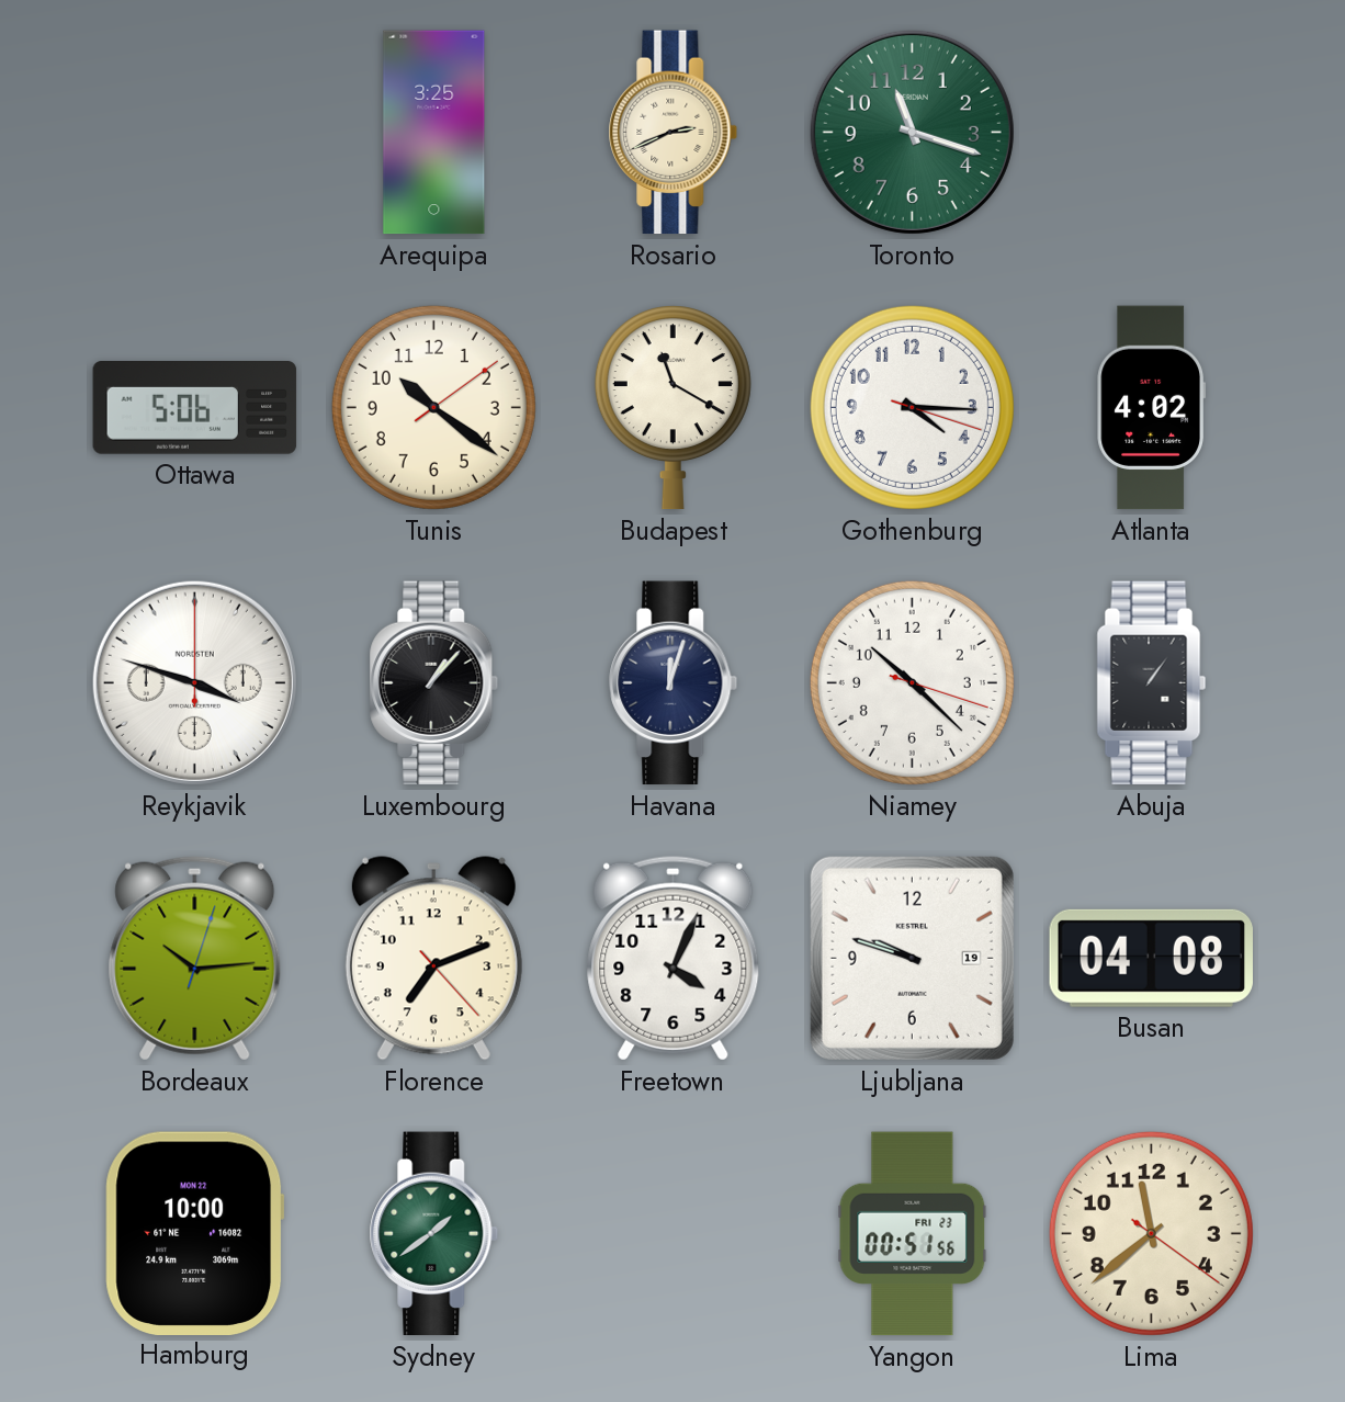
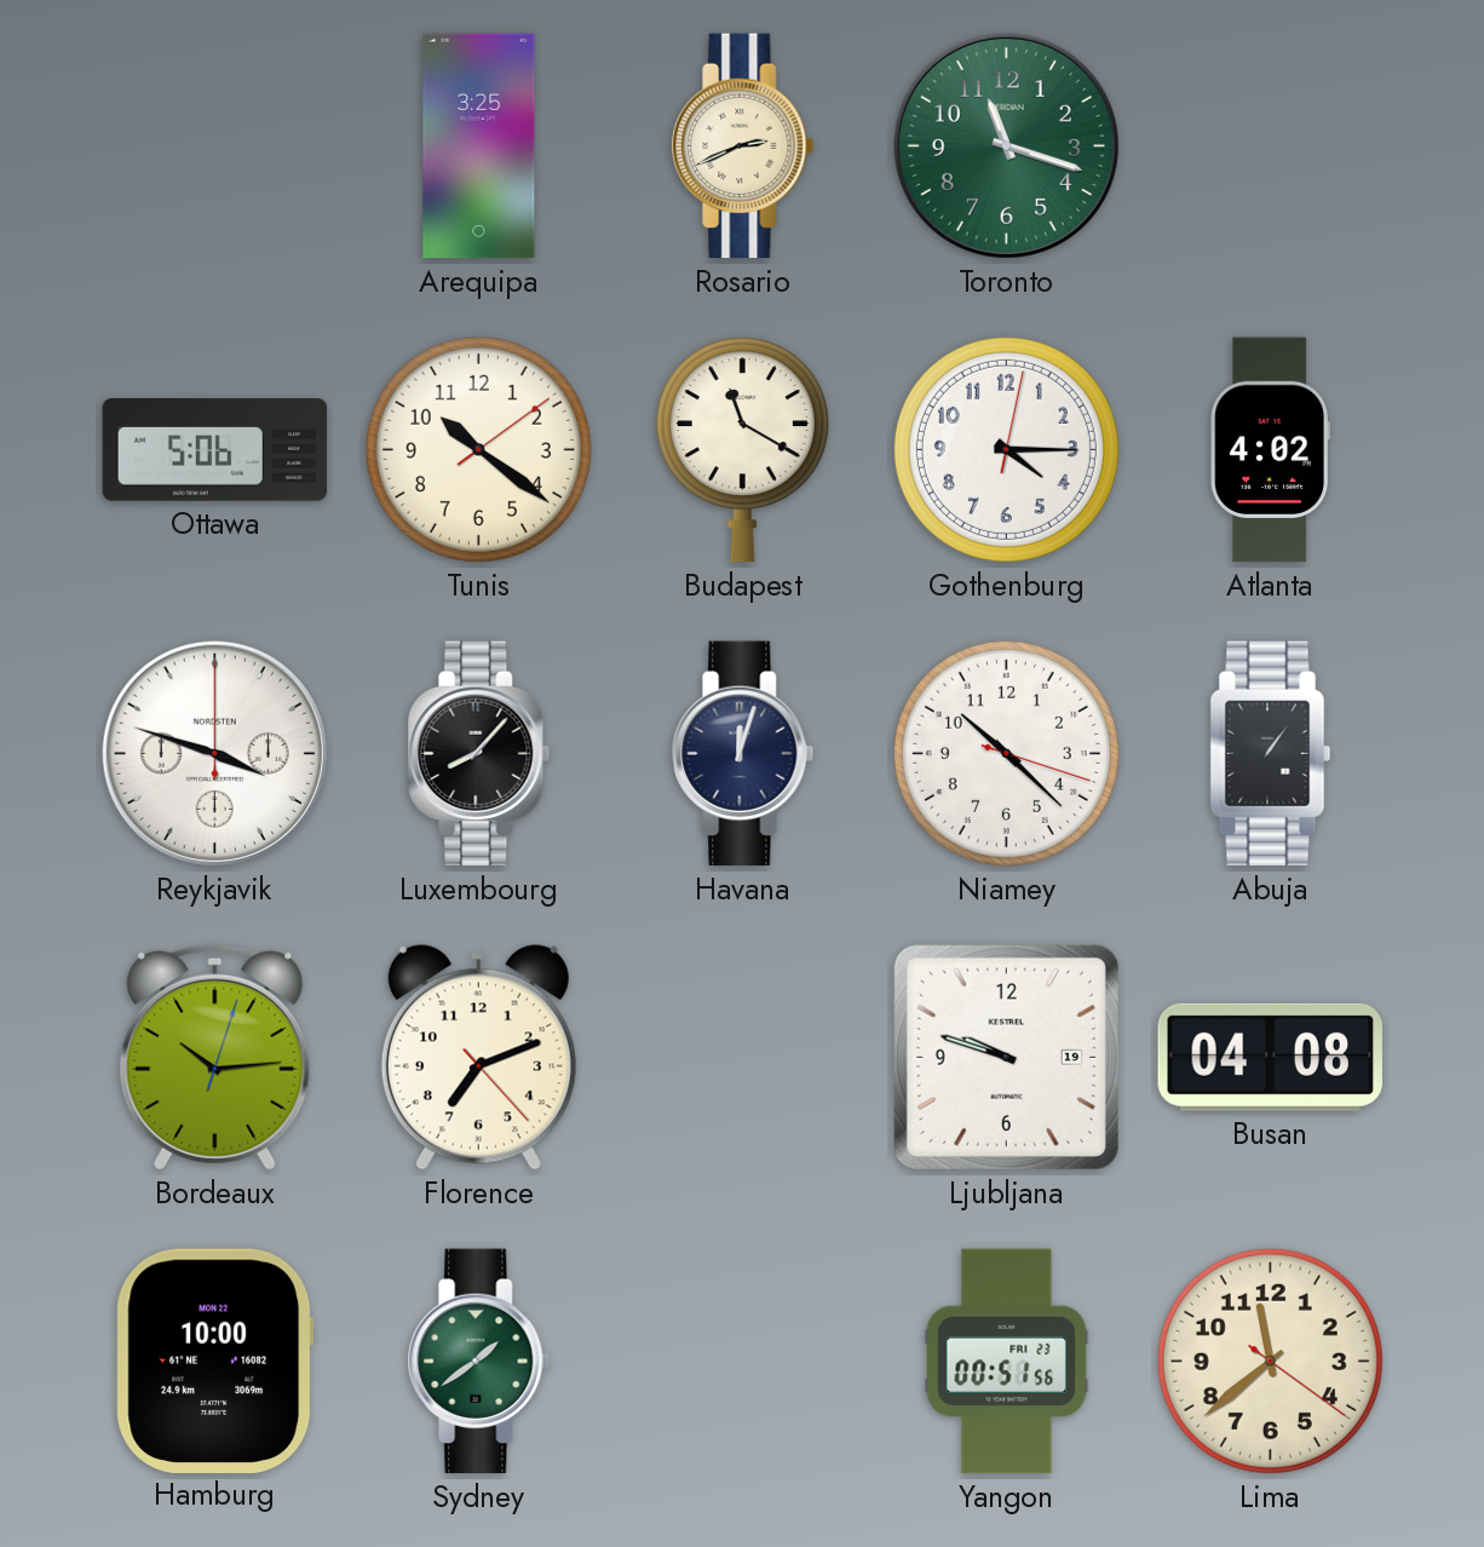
Gothenburg: 4:15:18 -> 4:15:02
Luxembourg: 1:07 -> 8:07
Freetown: 4:04 -> none
